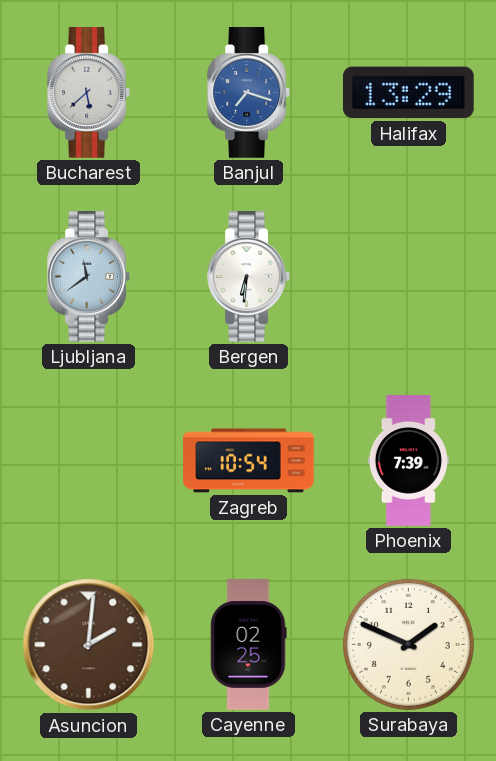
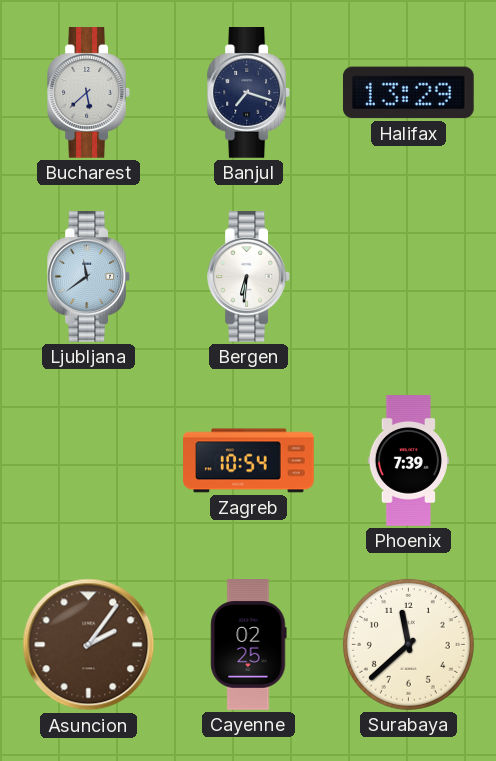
Banjul dial: blue -> navy
Asuncion: 2:01 -> 2:06
Surabaya: 1:49 -> 11:38
